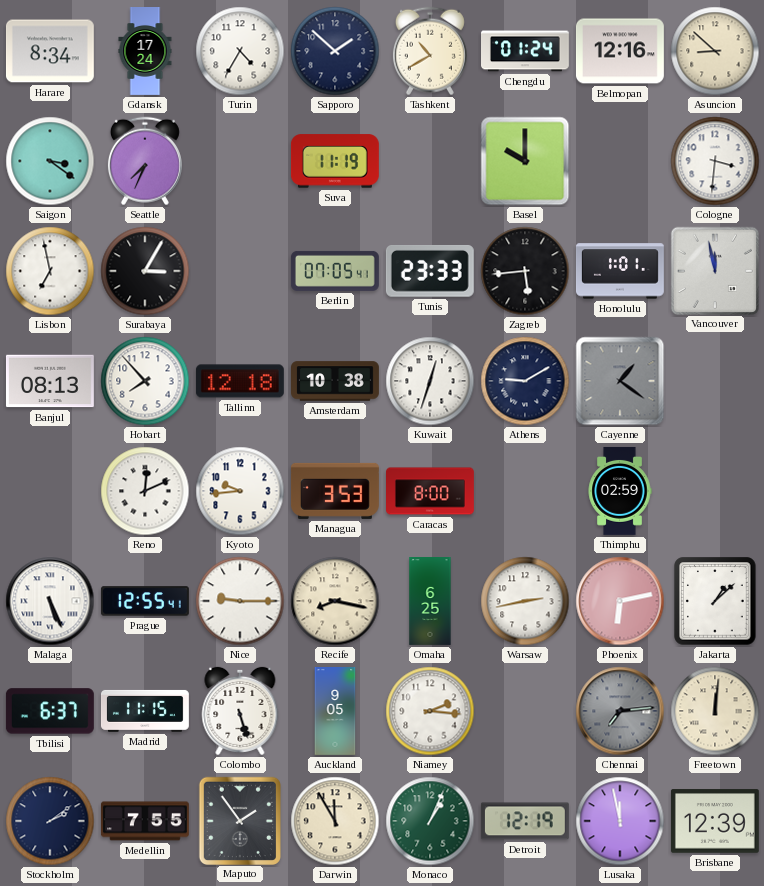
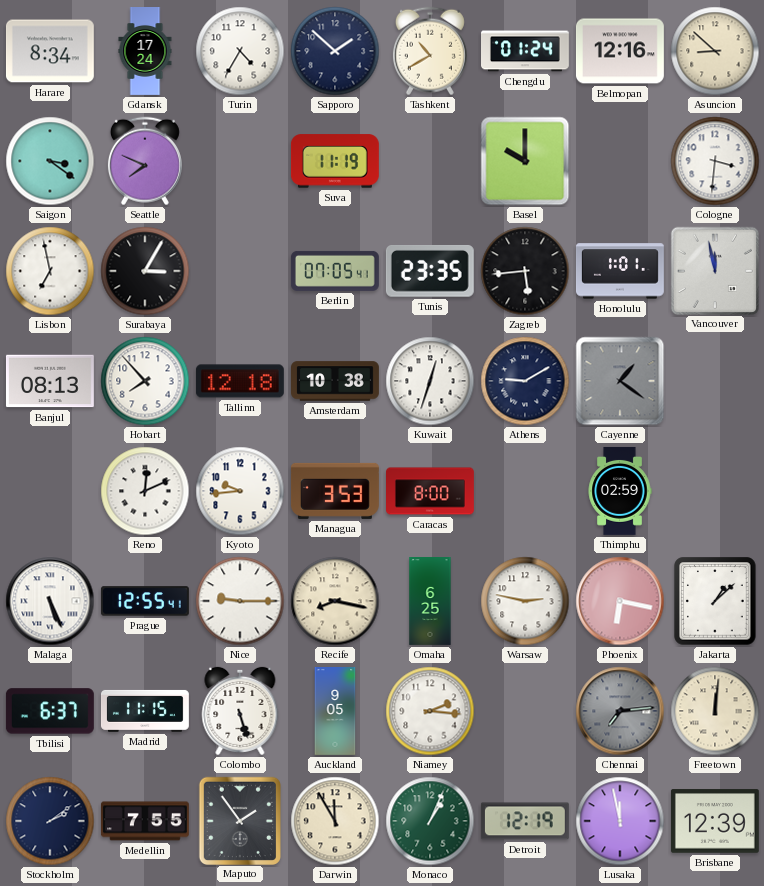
Seattle: 7:34 -> 7:49
Tunis: 23:33 -> 23:35
Warsaw: 2:43 -> 2:47
Phoenix: 6:13 -> 6:17
